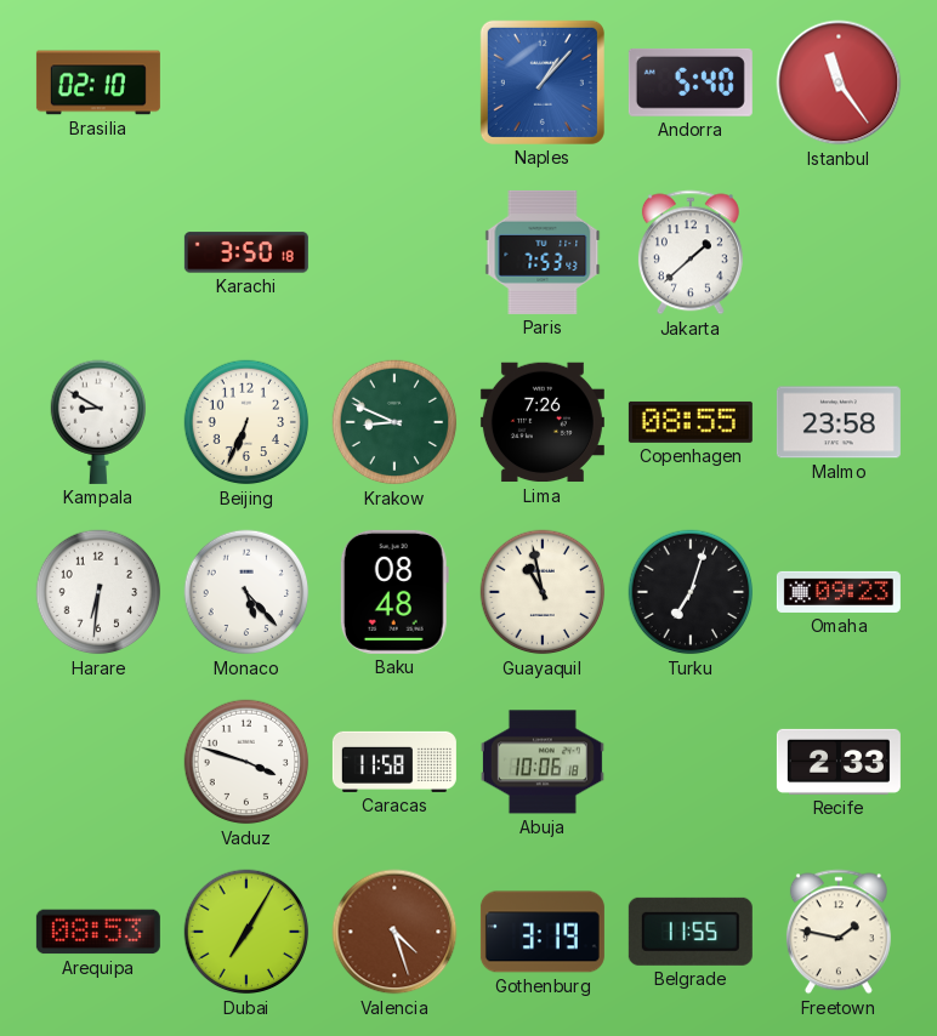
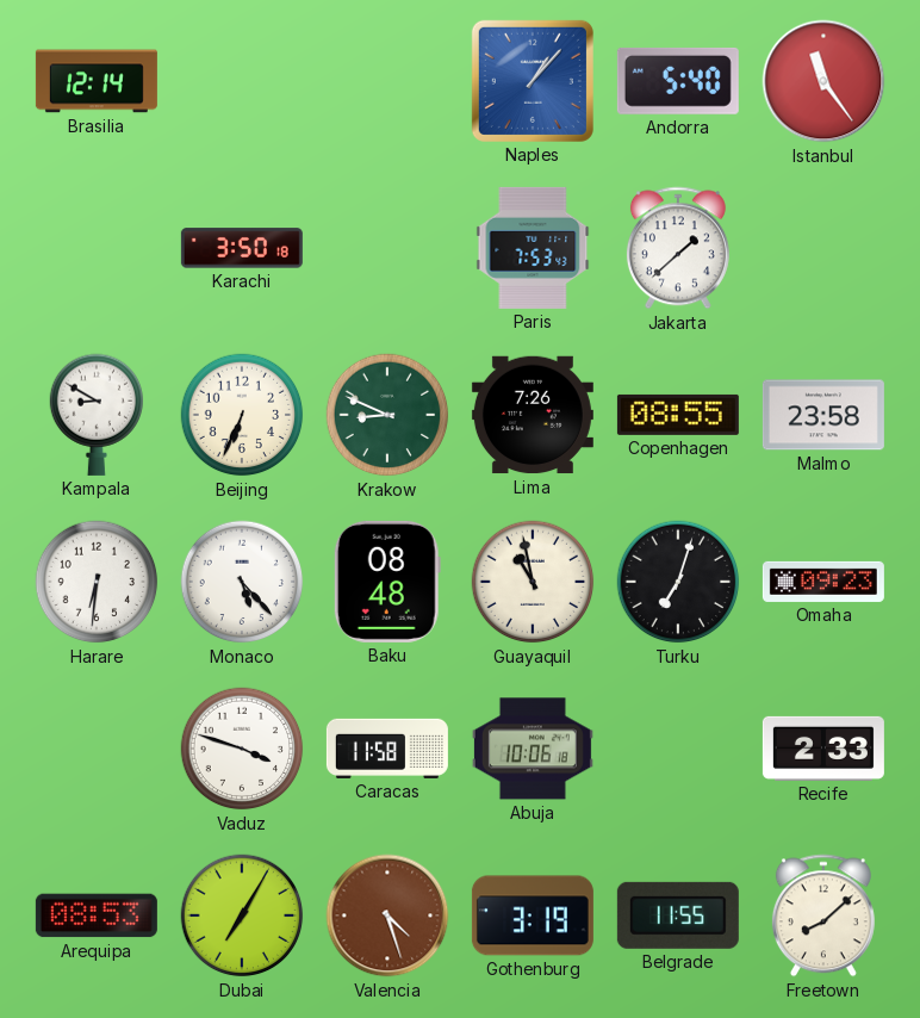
Brasilia: 02:10 -> 12:14
Freetown: 1:47 -> 8:08
